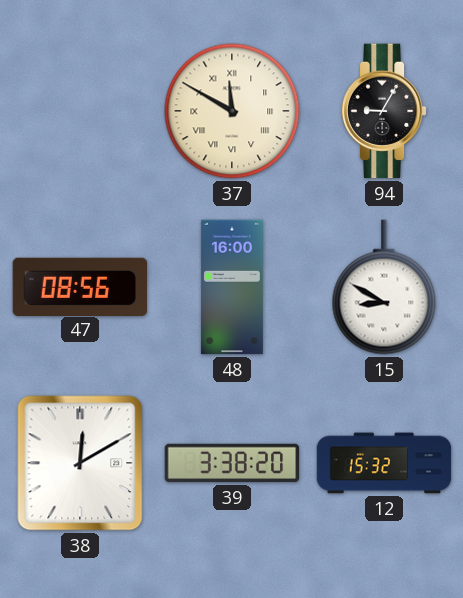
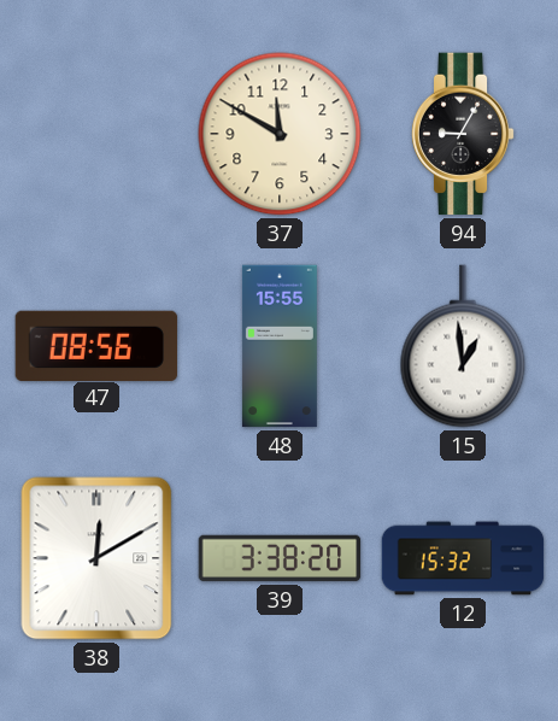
37 numerals: Roman -> Arabic
48: 16:00 -> 15:55
15: 8:50 -> 12:59
